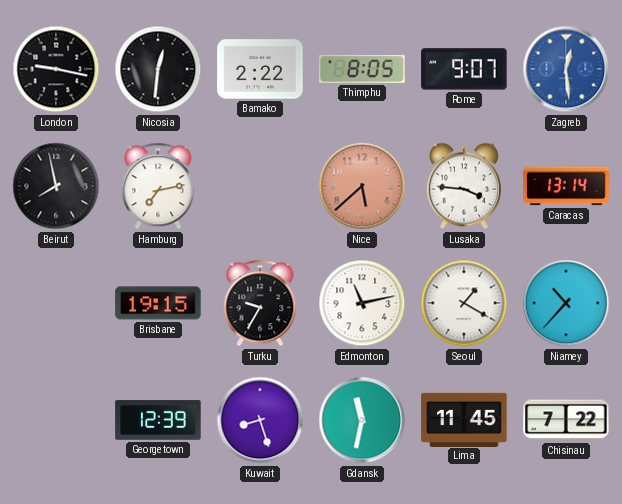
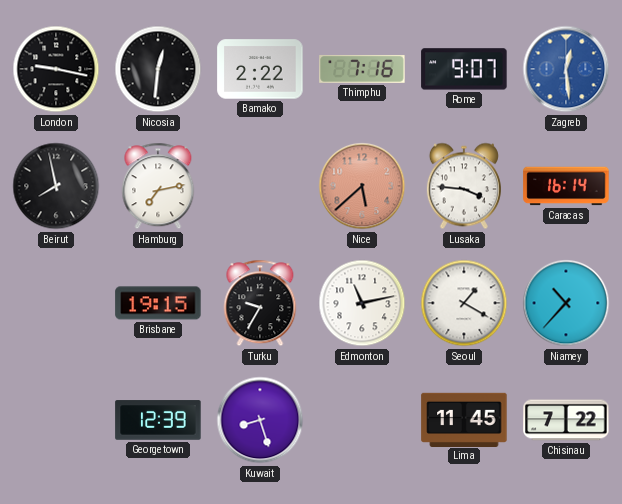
Thimphu: 8:05 -> 7:16
Caracas: 13:14 -> 16:14
Gdansk: 11:32 -> none
